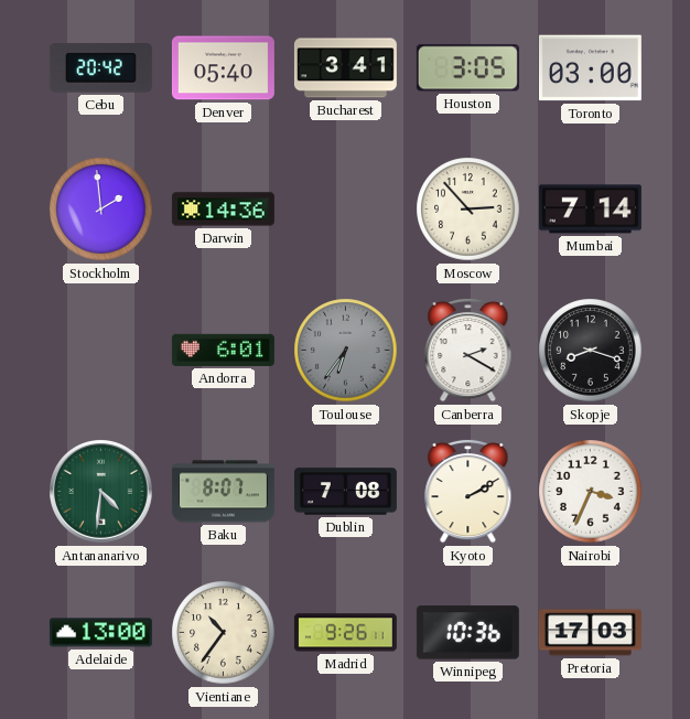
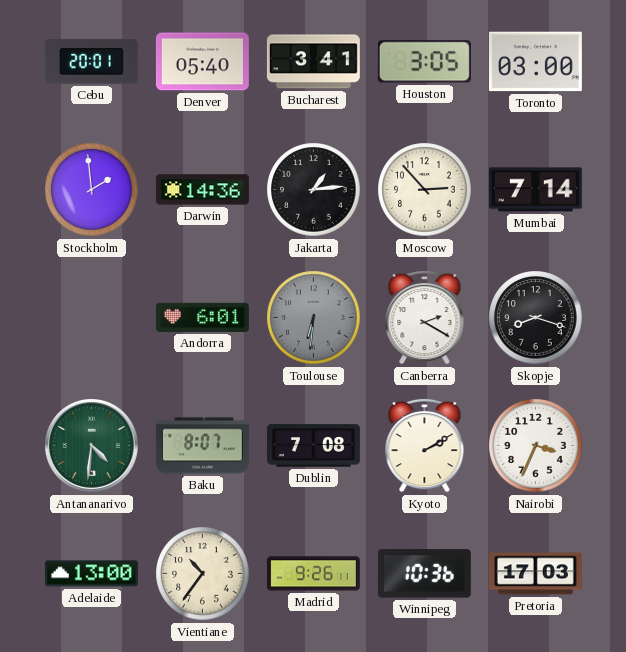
Cebu: 20:42 -> 20:01
Jakarta: none -> 1:14
Toulouse: 6:36 -> 6:31
